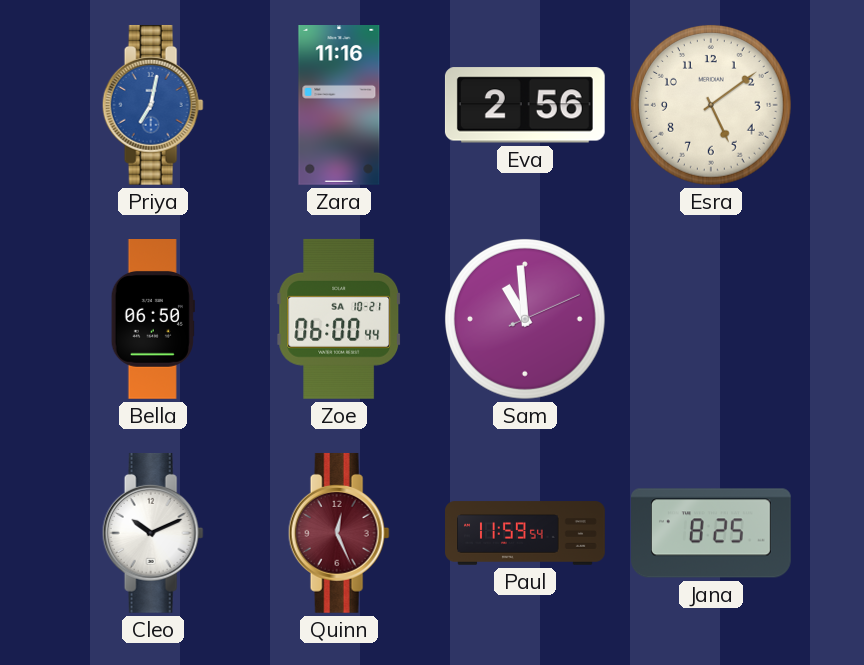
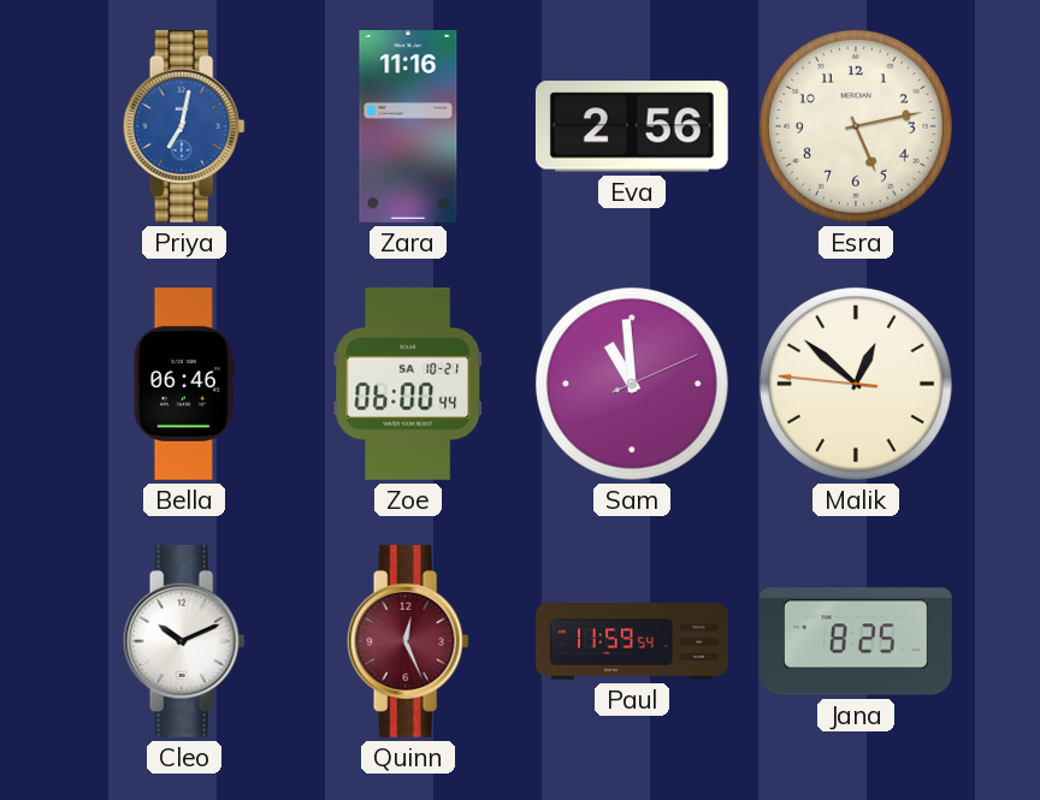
Esra: 5:09 -> 5:13
Bella: 06:50 -> 06:46
Malik: none -> 12:51
